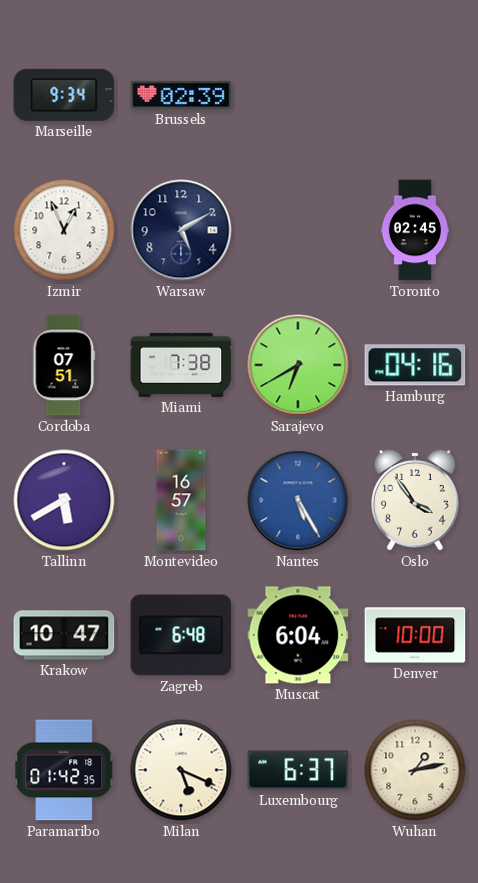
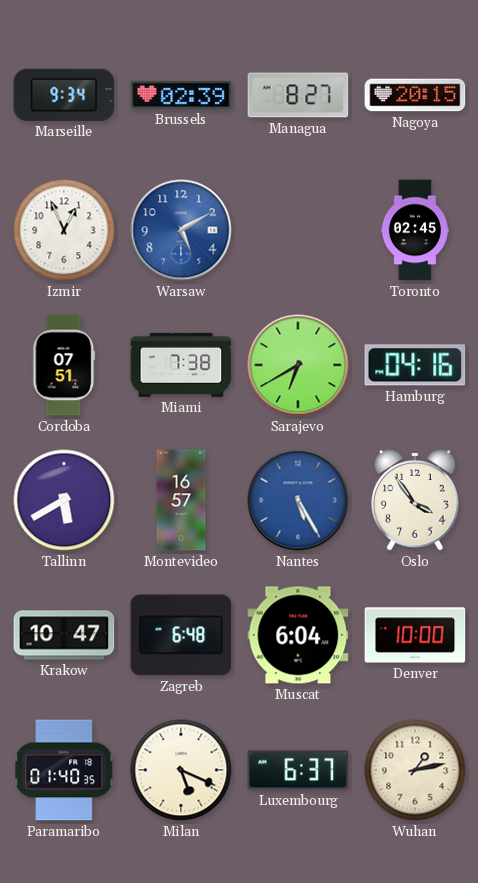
Managua: none -> 8:27
Nagoya: none -> 20:15
Warsaw dial: navy -> blue
Paramaribo: 01:42 -> 01:40
